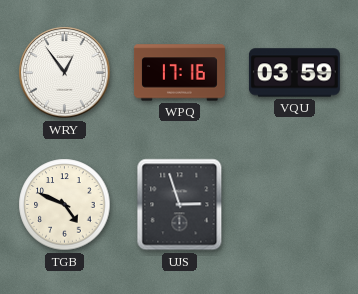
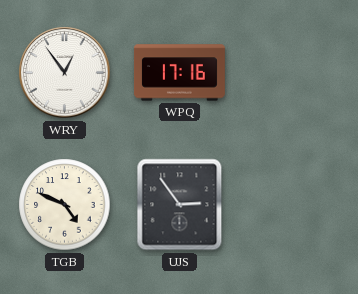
VQU: 03:59 -> none
UJS: 2:57 -> 2:54
